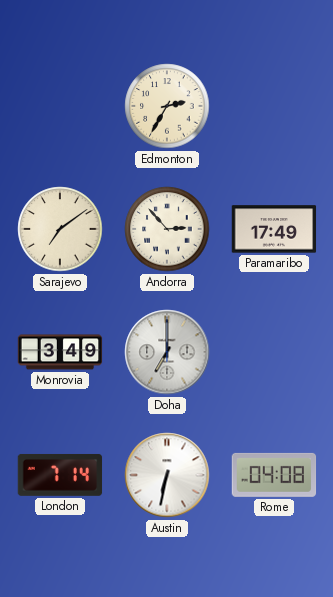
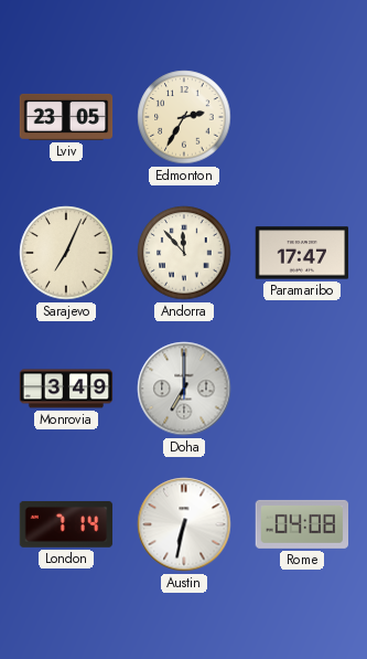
Lviv: none -> 23:05
Sarajevo: 7:09 -> 7:04
Andorra: 2:53 -> 11:53
Paramaribo: 17:49 -> 17:47
